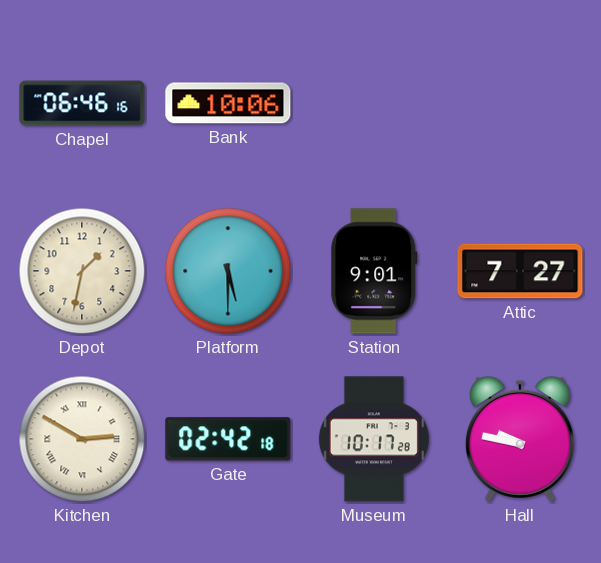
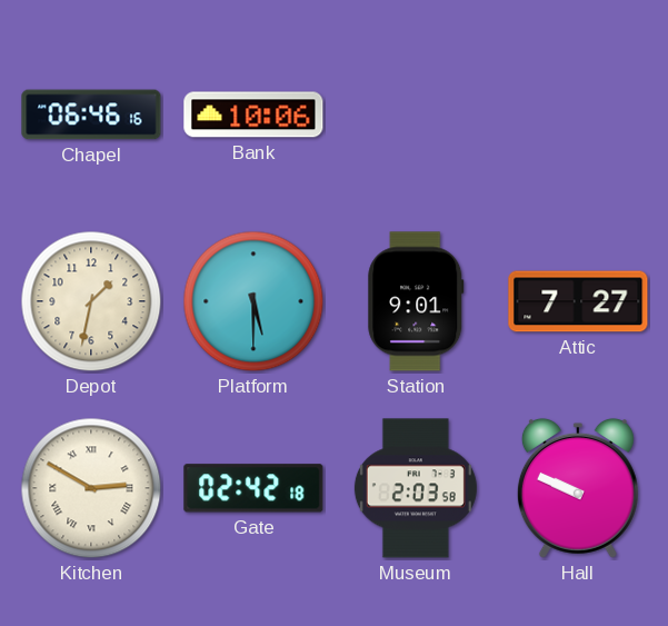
Museum: 10:17 -> 2:03
Hall: 9:47 -> 9:49
